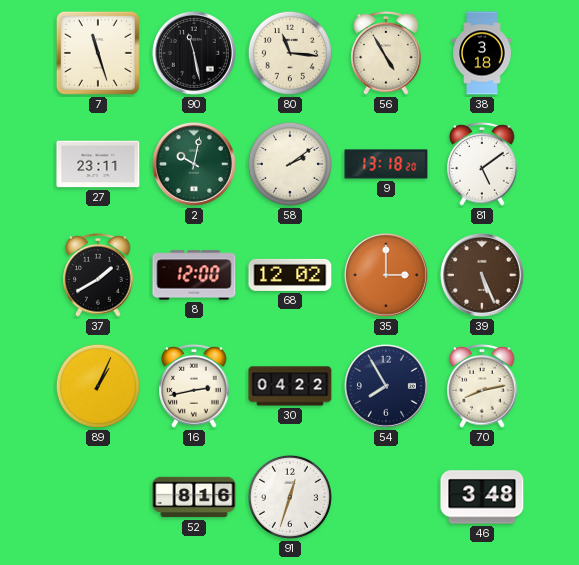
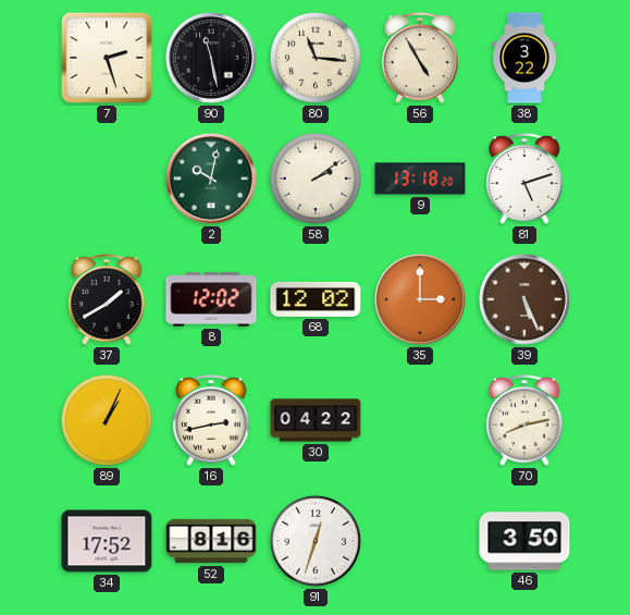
7: 11:27 -> 2:27
38: 3:18 -> 3:22
27: 23:11 -> none
81: 5:09 -> 5:12
8: 12:00 -> 12:02
54: 7:55 -> none
34: none -> 17:52
46: 3:48 -> 3:50
